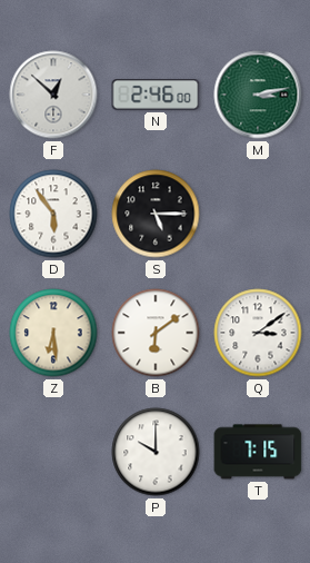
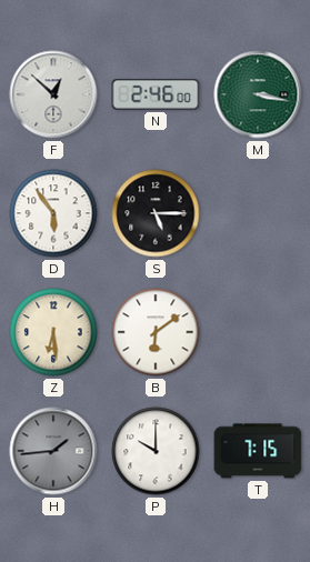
M: 3:13 -> 3:17
Q: 3:09 -> none
H: none -> 1:44
